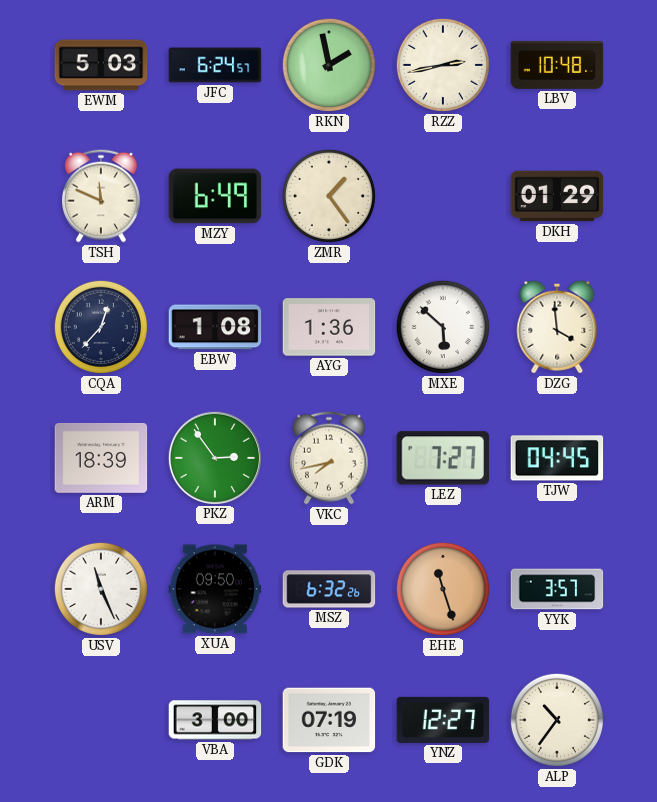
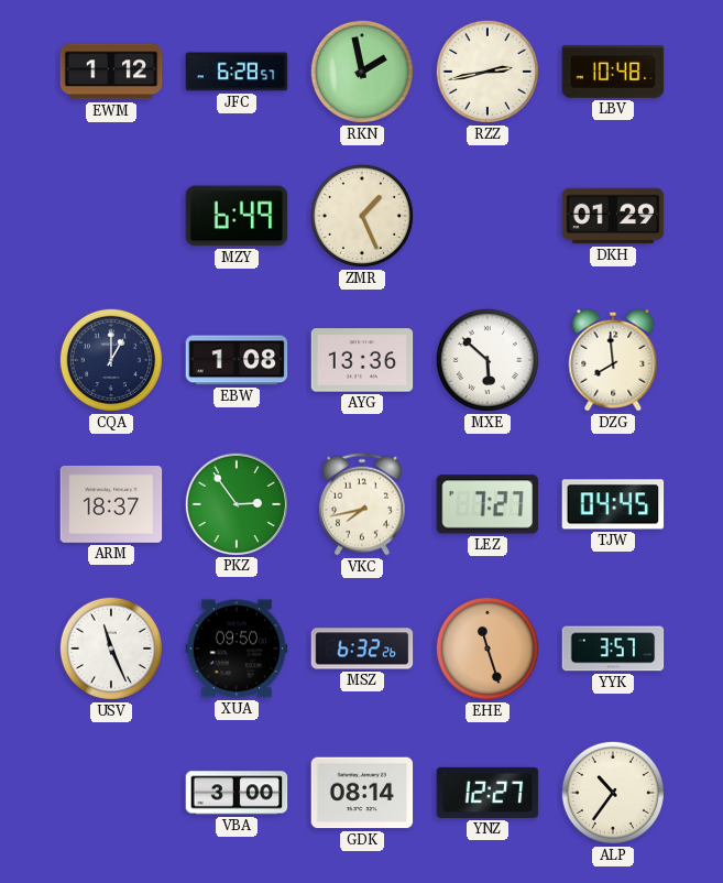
EWM: 5:03 -> 1:12
JFC: 6:24 -> 6:28
TSH: 11:49 -> none
ZMR: 1:24 -> 1:26
CQA: 12:37 -> 1:00
AYG: 1:36 -> 13:36
DZG: 3:59 -> 7:59
ARM: 18:39 -> 18:37
GDK: 07:19 -> 08:14
